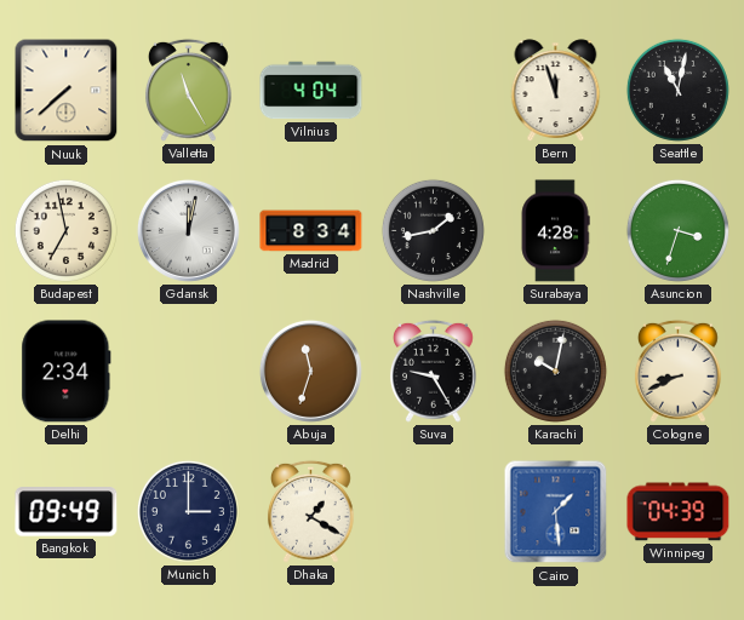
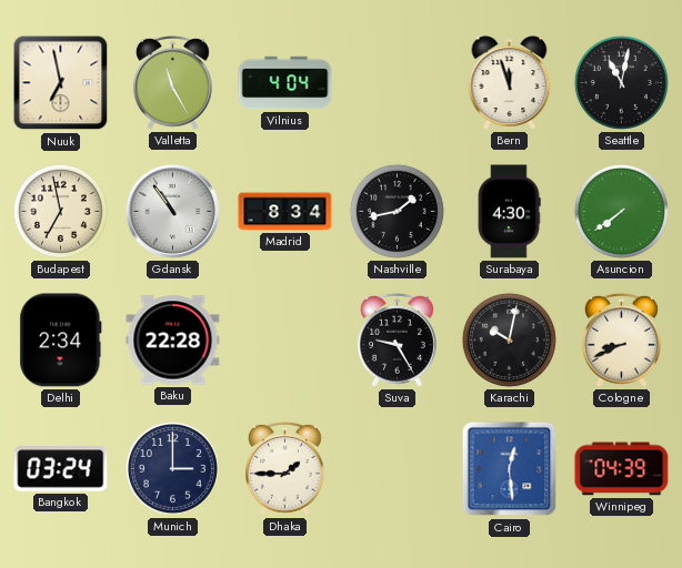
Nuuk: 7:38 -> 6:58
Gdansk: 12:02 -> 10:54
Surabaya: 4:28 -> 4:30
Asuncion: 3:33 -> 7:39
Baku: none -> 22:28
Abuja: 11:33 -> none
Bangkok: 09:49 -> 03:24
Dhaka: 1:20 -> 1:45
Cairo: 1:29 -> 12:29
